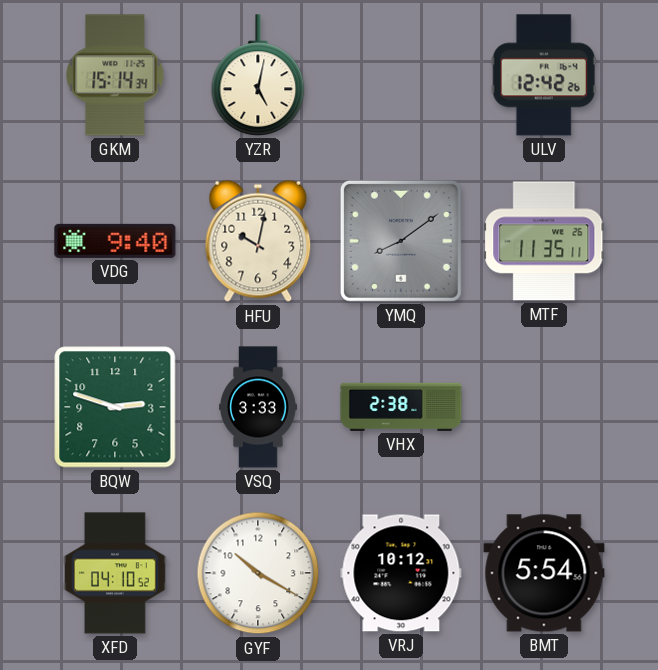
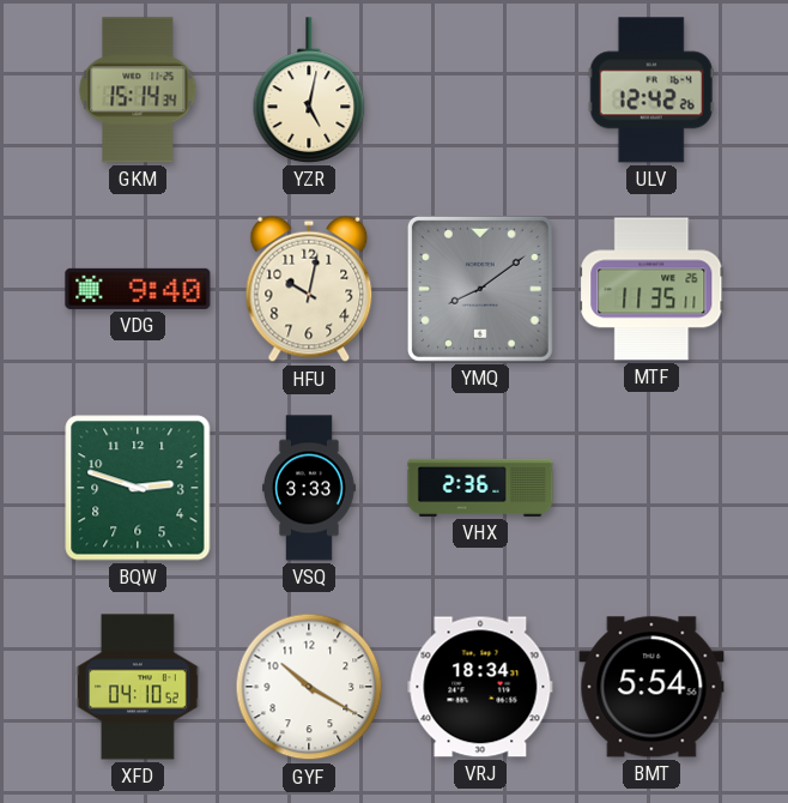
VHX: 2:38 -> 2:36
VRJ: 10:12 -> 18:34
